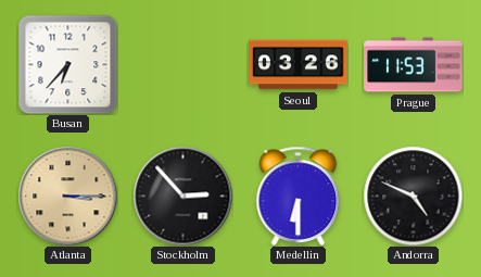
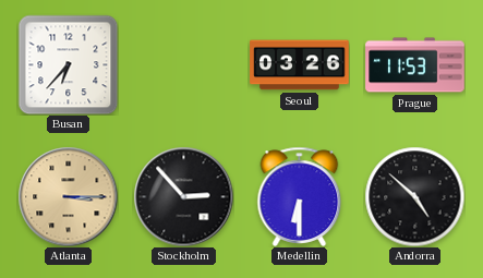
Andorra: 4:49 -> 4:52
